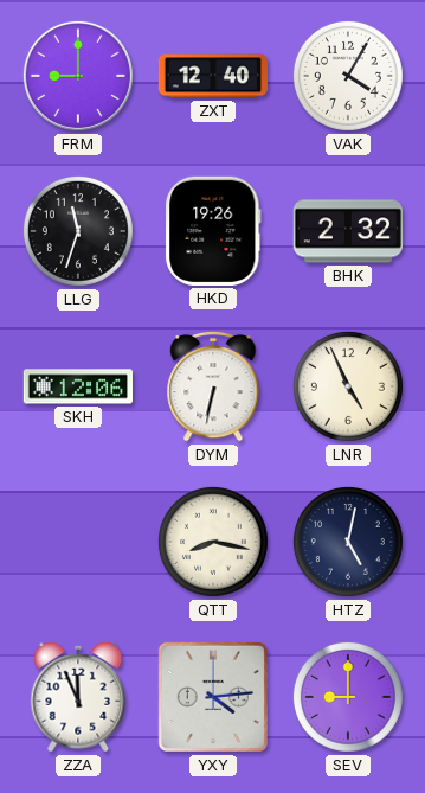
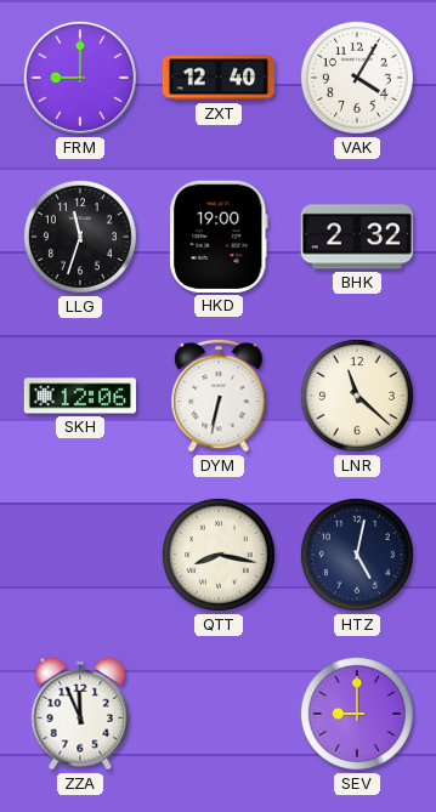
HKD: 19:26 -> 19:00
LNR: 4:56 -> 11:22
YXY: 4:14 -> none
